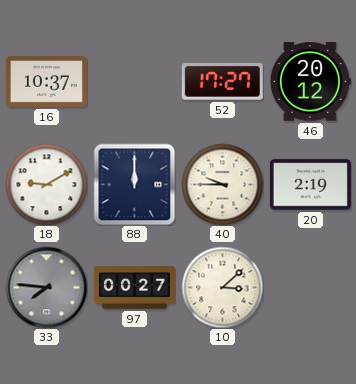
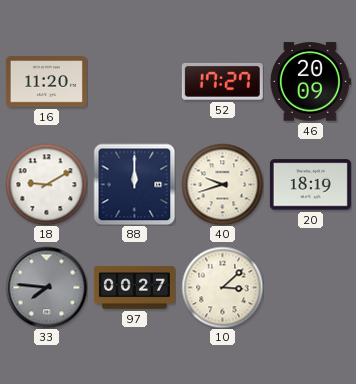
16: 10:37 -> 11:20
46: 20:12 -> 20:09
40: 9:45 -> 9:42
20: 2:19 -> 18:19
